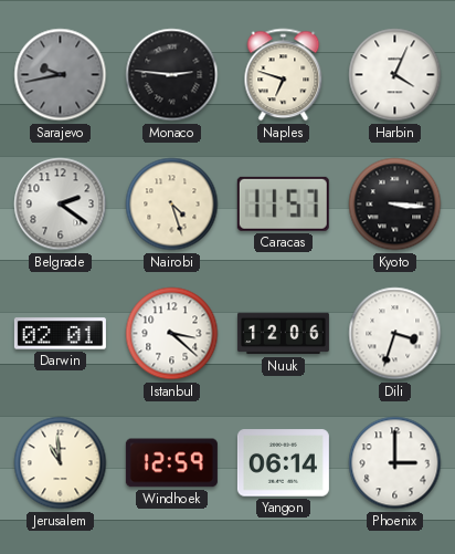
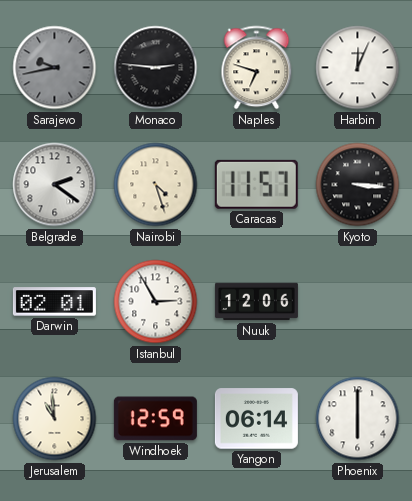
Harbin: 4:04 -> 12:04
Istanbul: 3:22 -> 2:55
Dili: 3:33 -> none
Phoenix: 3:00 -> 6:00
